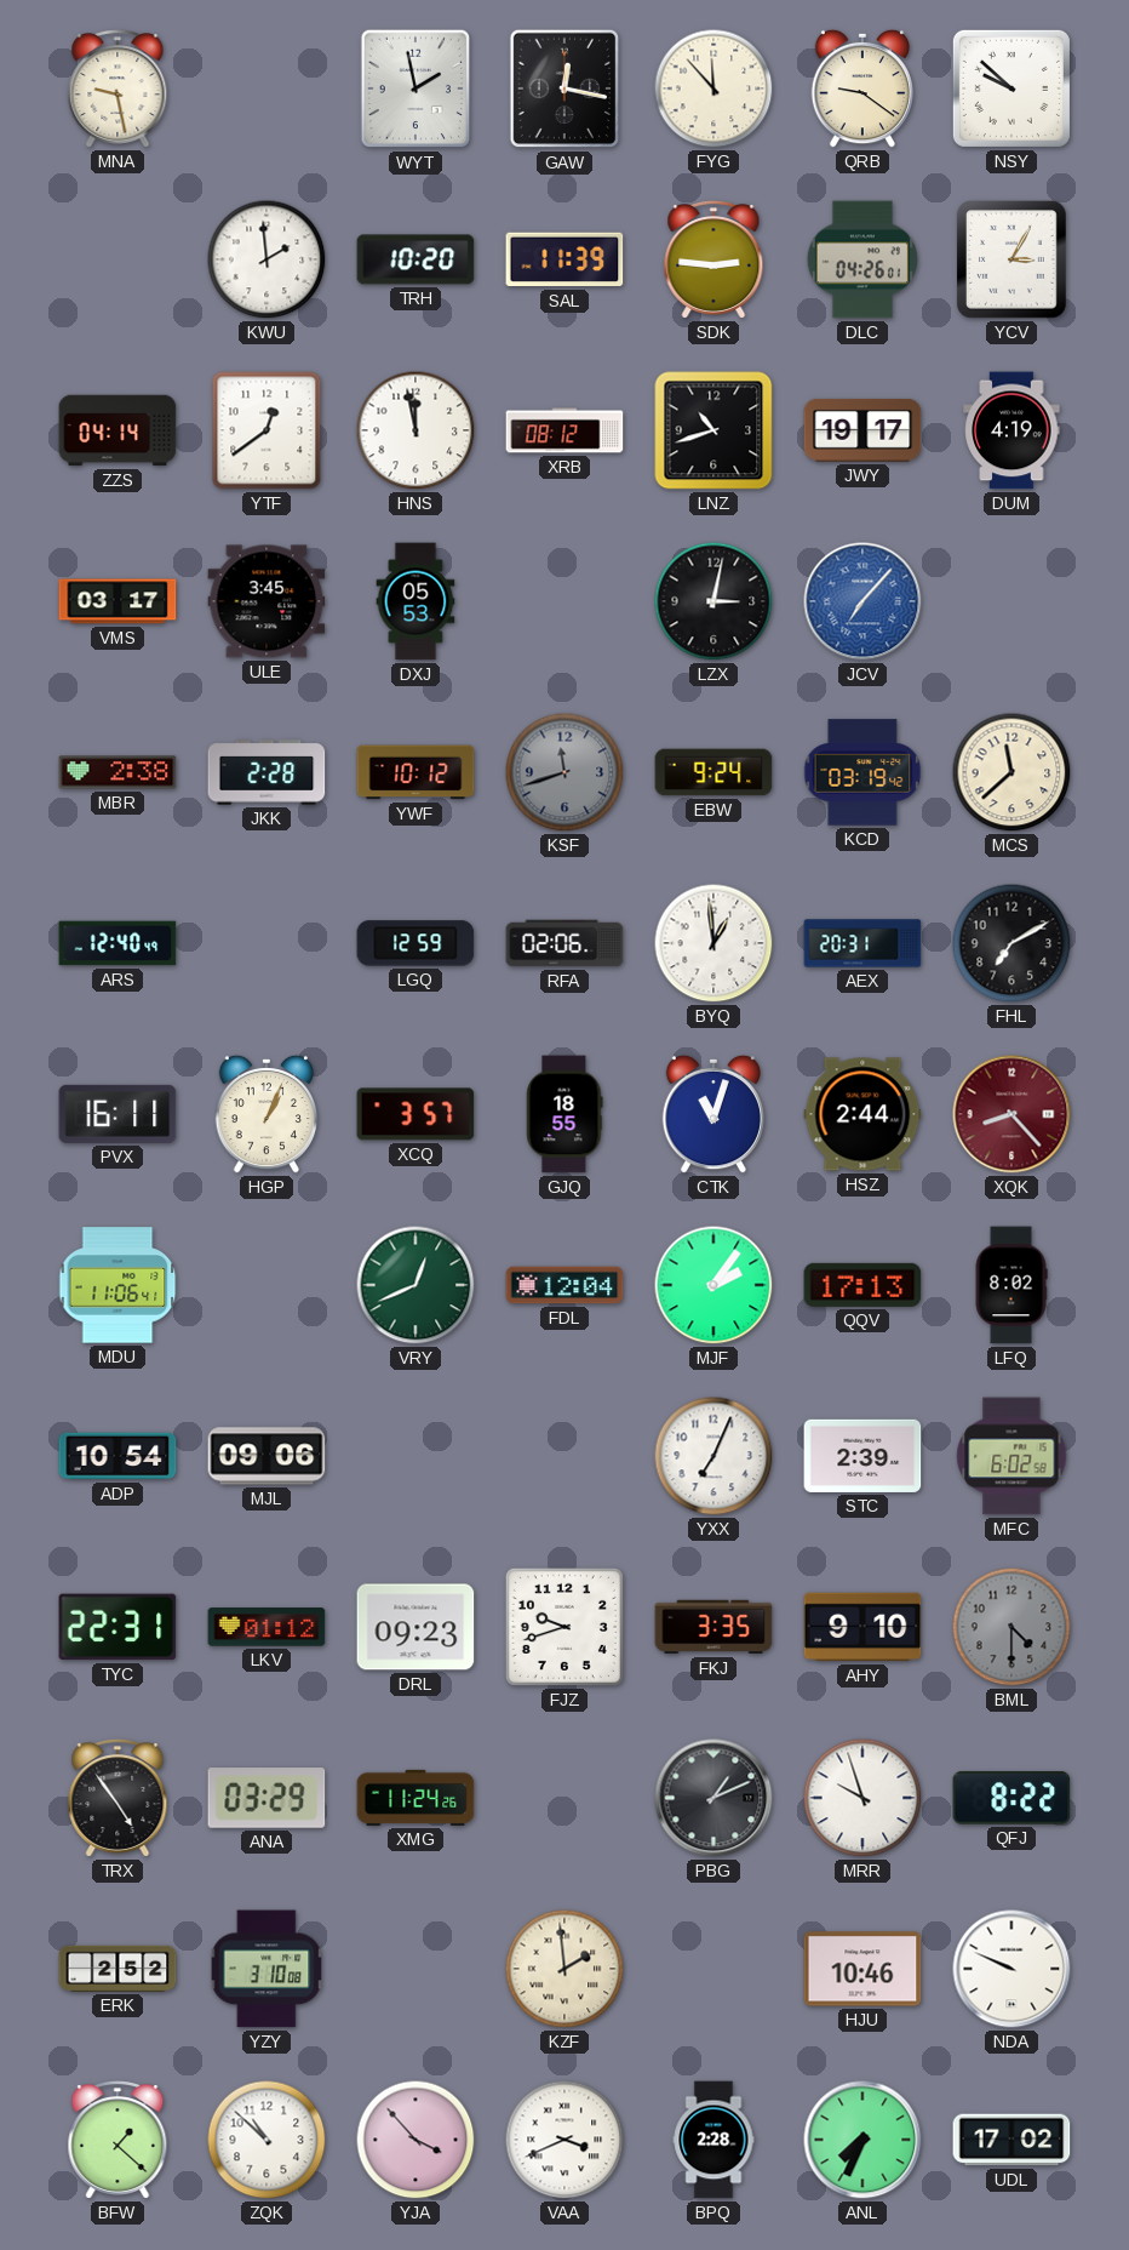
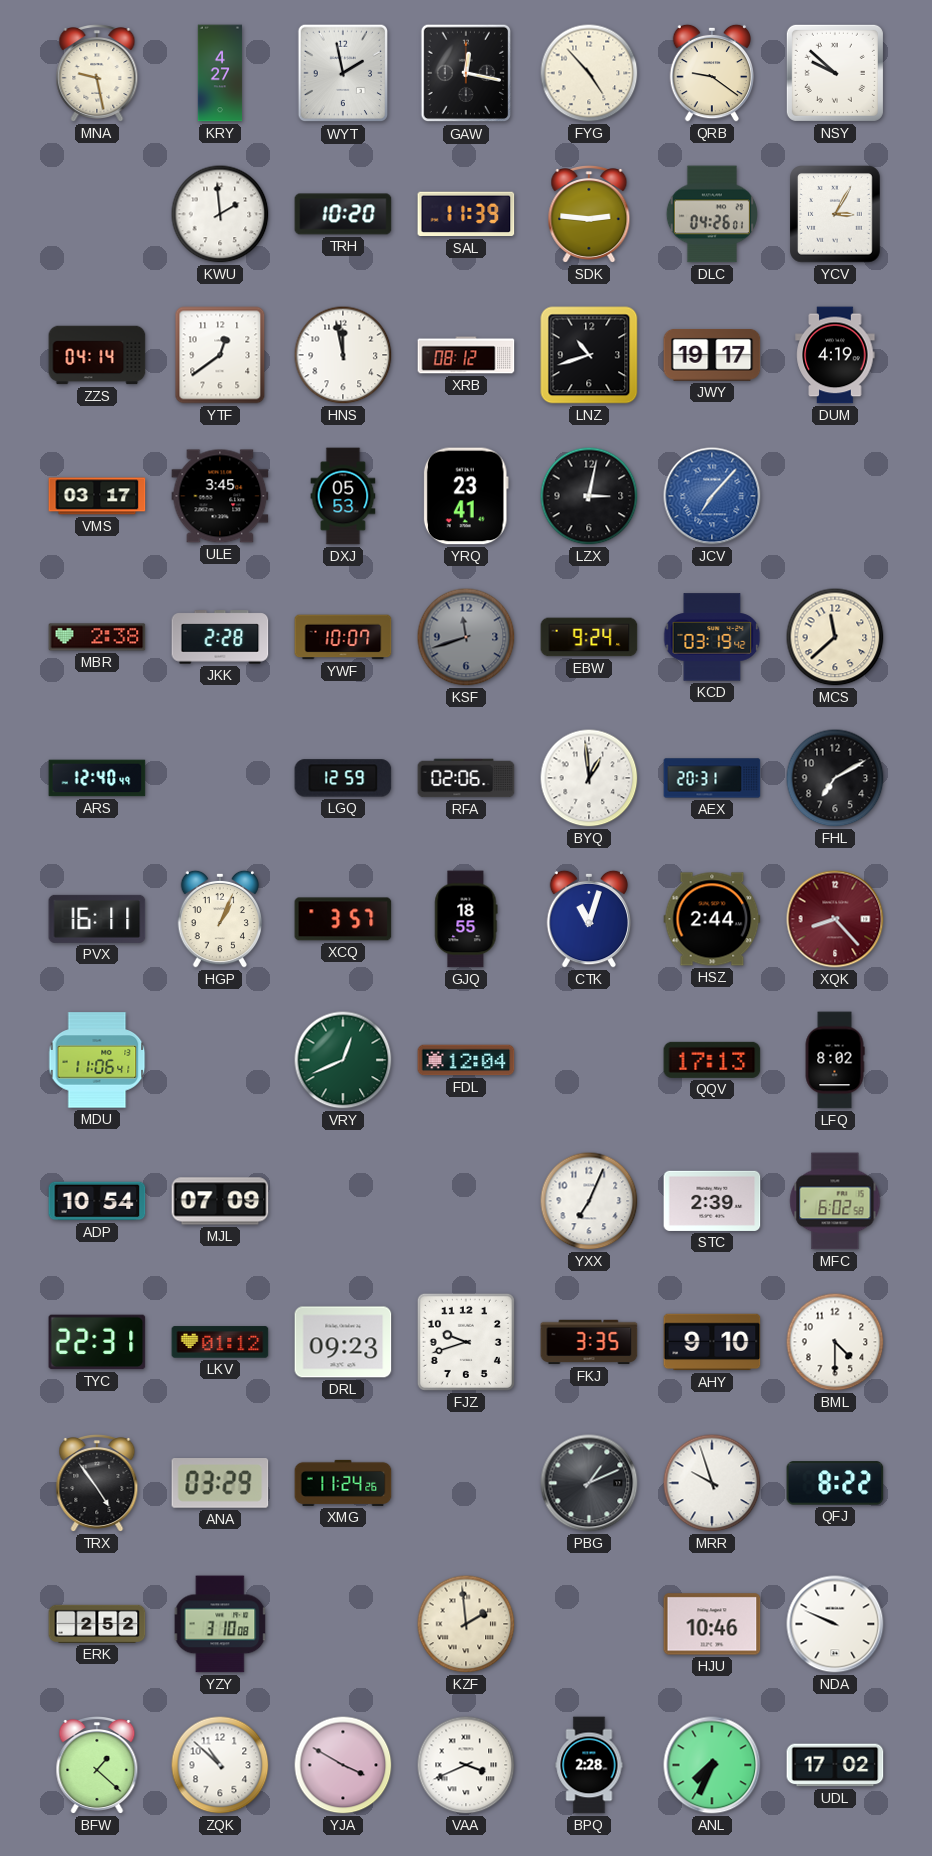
KRY: none -> 4:27
FYG: 11:53 -> 4:53
YRQ: none -> 23:41
YWF: 10:12 -> 10:07
MJF: 2:06 -> none
MJL: 09:06 -> 07:09
BML dial: grey -> white
YJA: 3:53 -> 3:50
